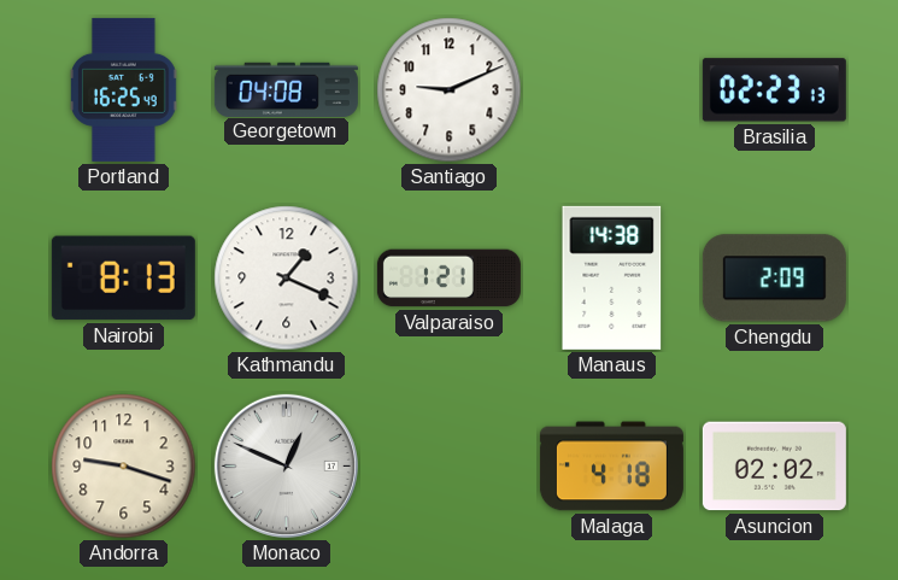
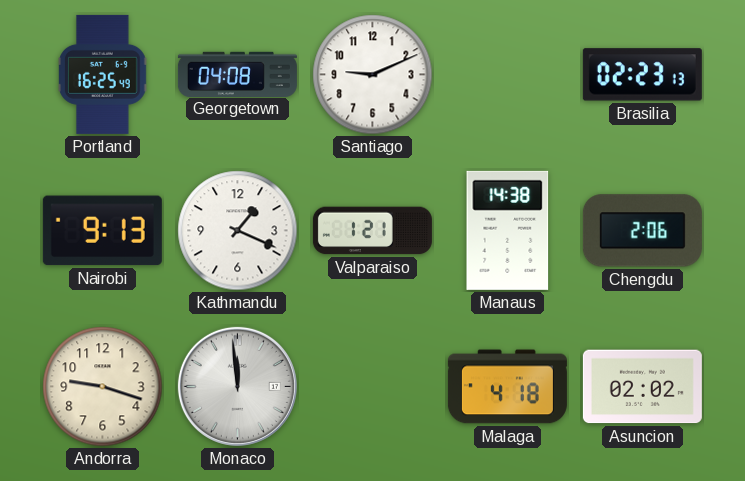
Nairobi: 8:13 -> 9:13
Chengdu: 2:09 -> 2:06
Monaco: 12:49 -> 11:59
